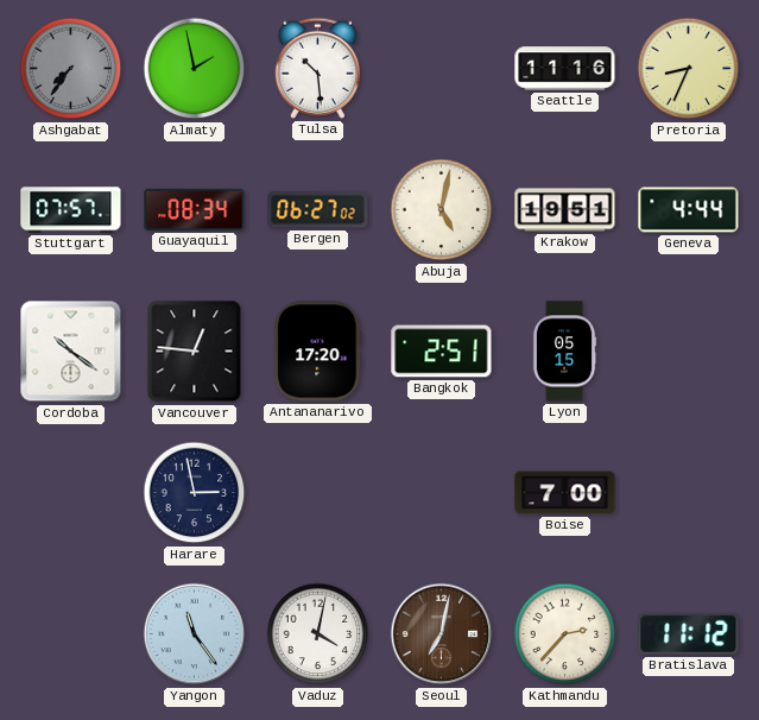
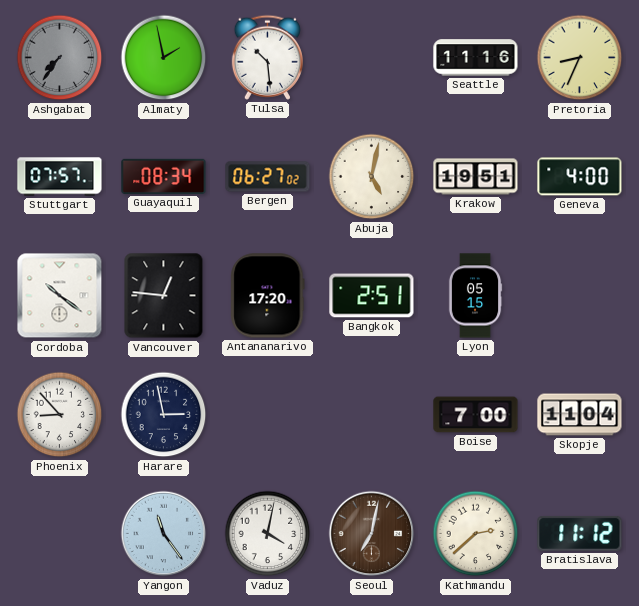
Geneva: 4:44 -> 4:00
Phoenix: none -> 8:53
Skopje: none -> 11:04
Kathmandu: 2:37 -> 2:38
